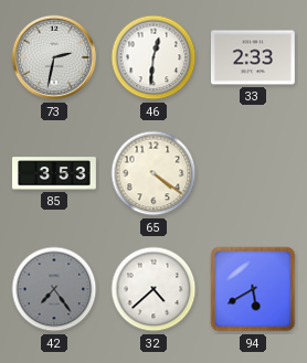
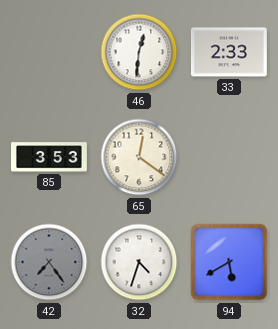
73: 2:32 -> none
65: 4:21 -> 12:21
32: 4:38 -> 4:33
